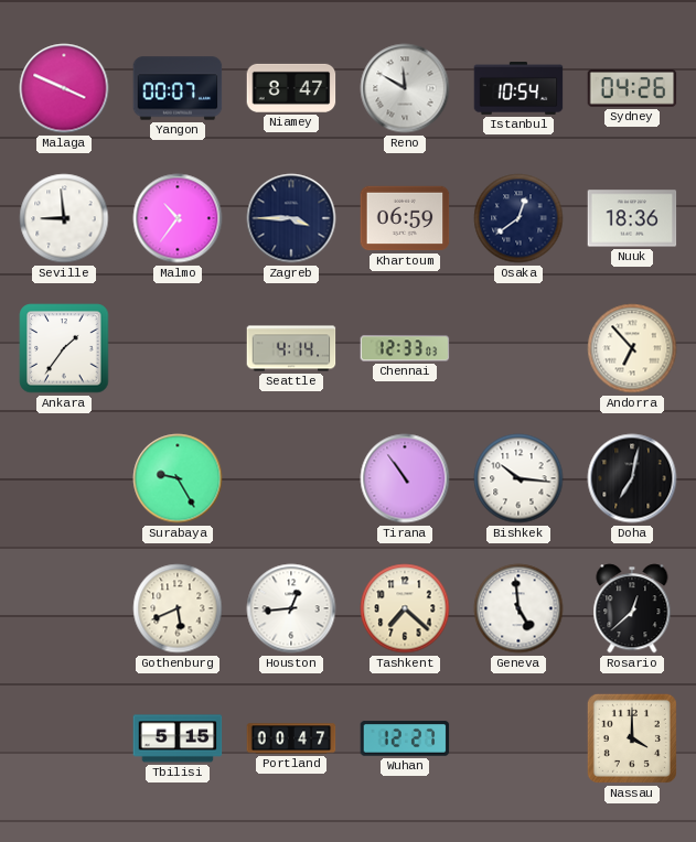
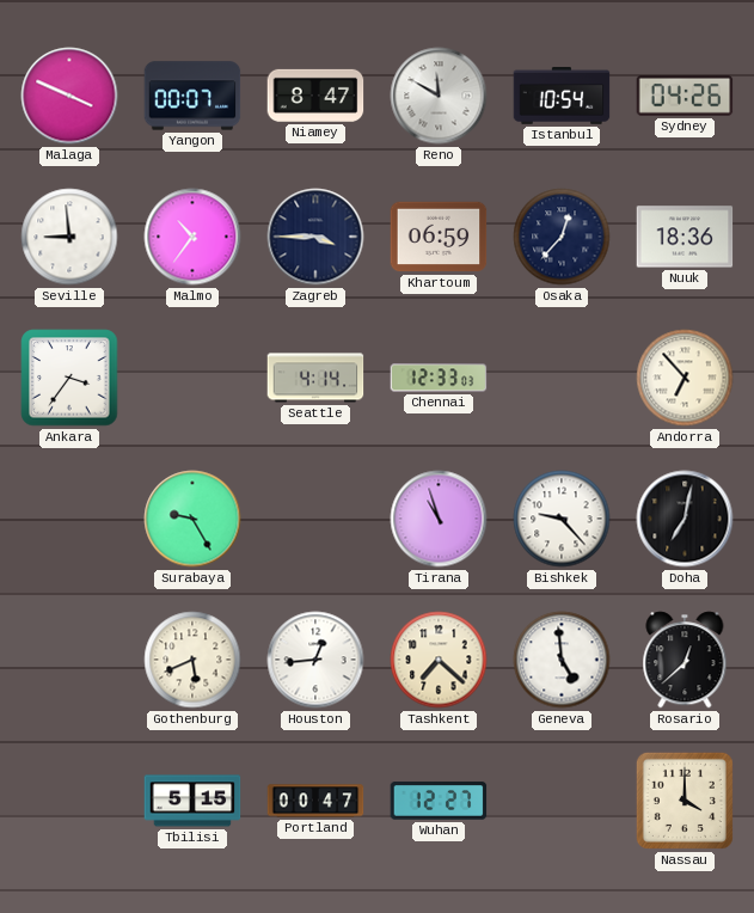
Osaka: 12:39 -> 12:37
Ankara: 1:36 -> 3:36
Tirana: 10:54 -> 10:57
Bishkek: 10:16 -> 9:23
